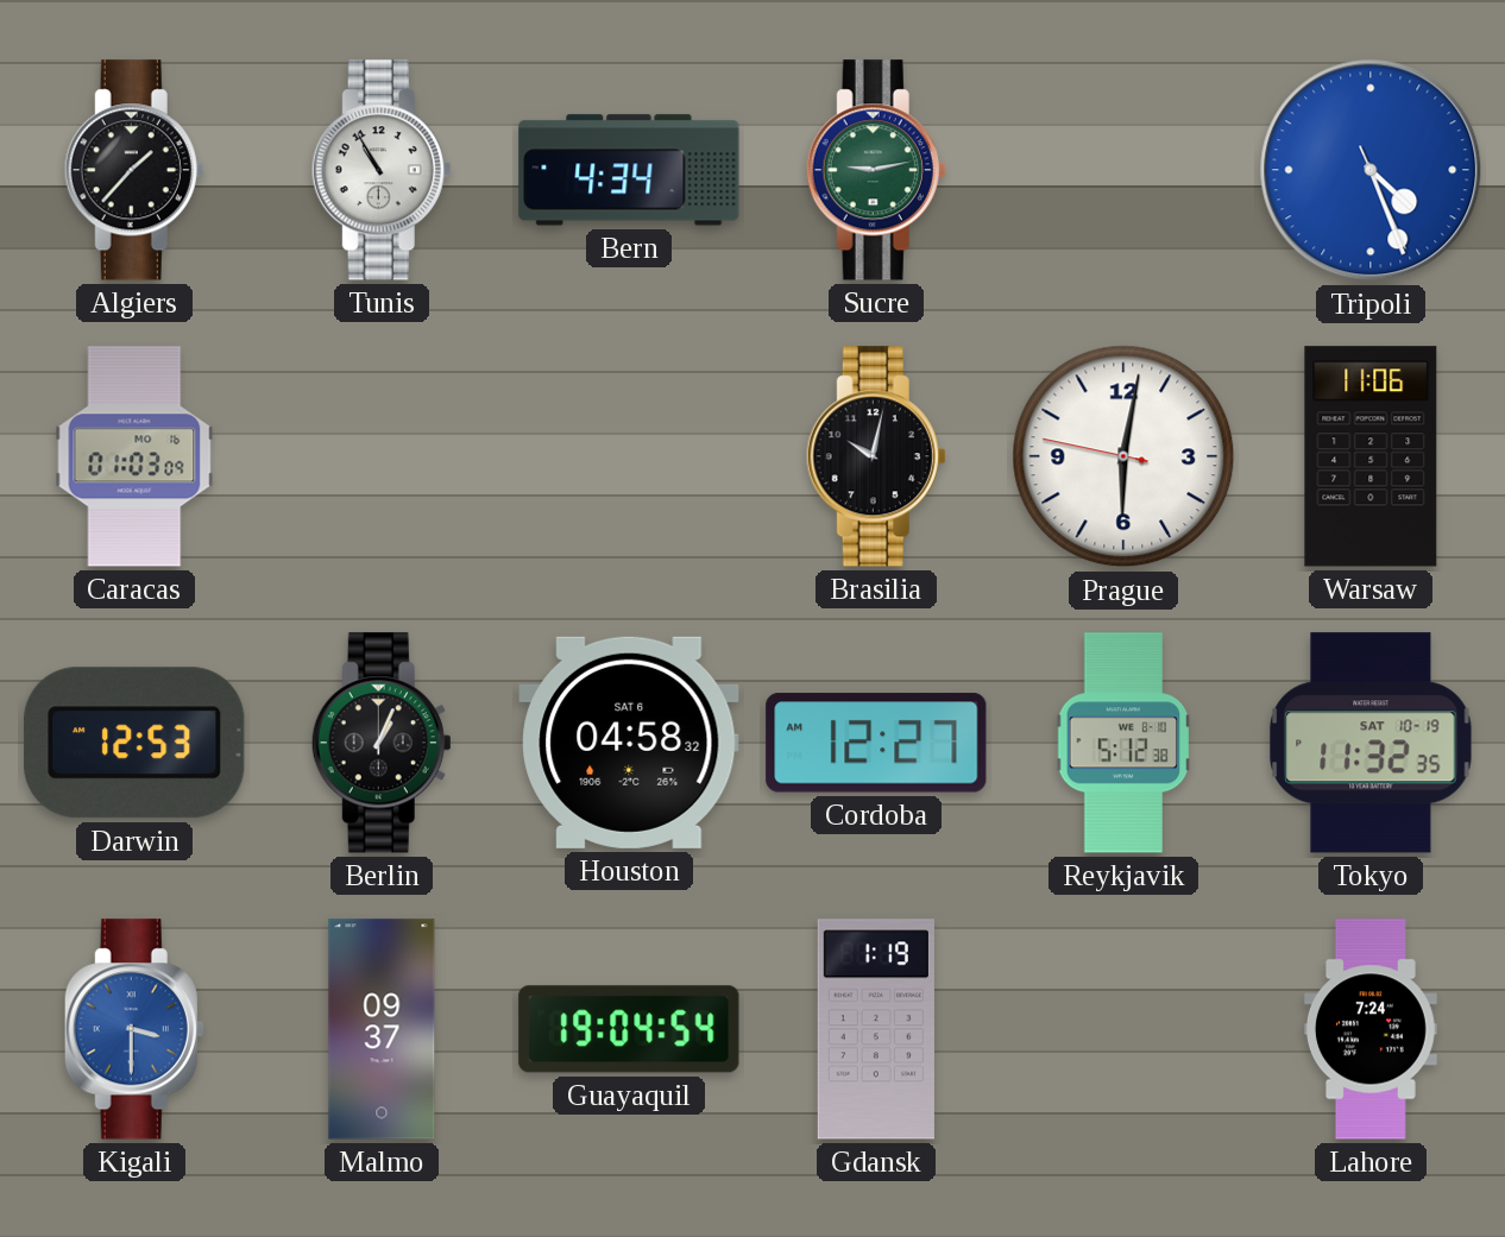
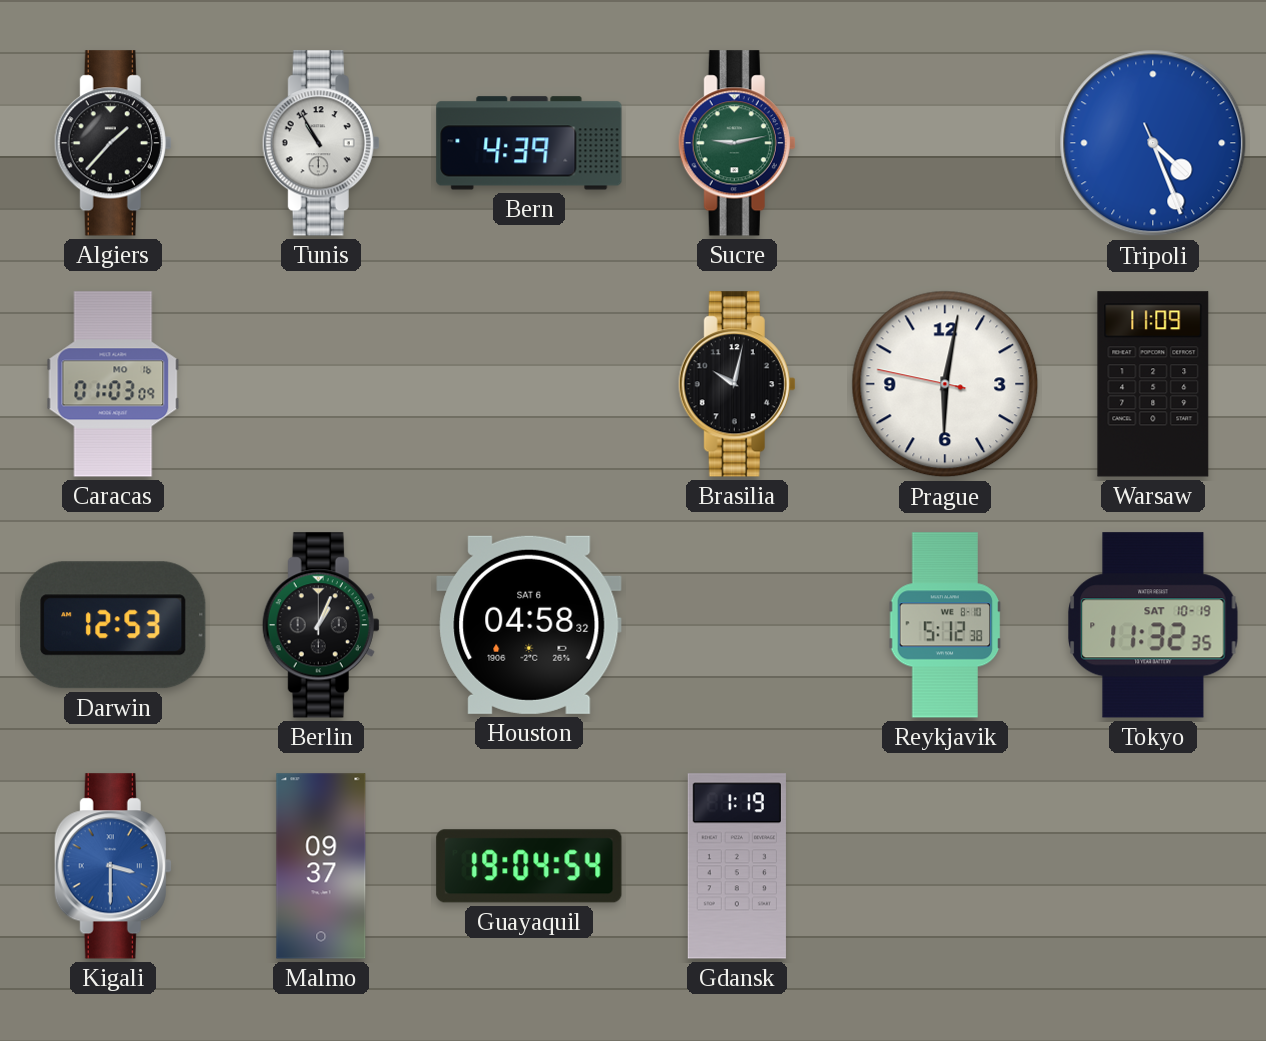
Bern: 4:34 -> 4:39
Warsaw: 11:06 -> 11:09
Cordoba: 12:27 -> none
Lahore: 7:24 -> none
